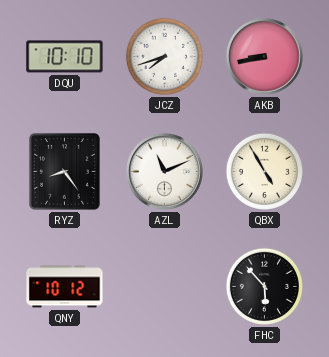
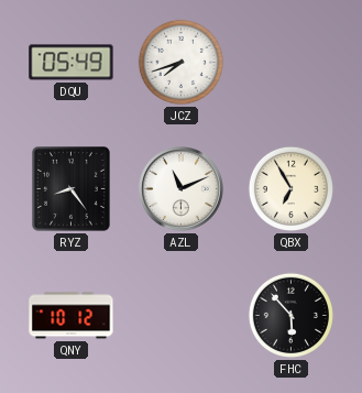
DQU: 10:10 -> 05:49
AKB: 8:43 -> none
QBX: 4:55 -> 6:55
